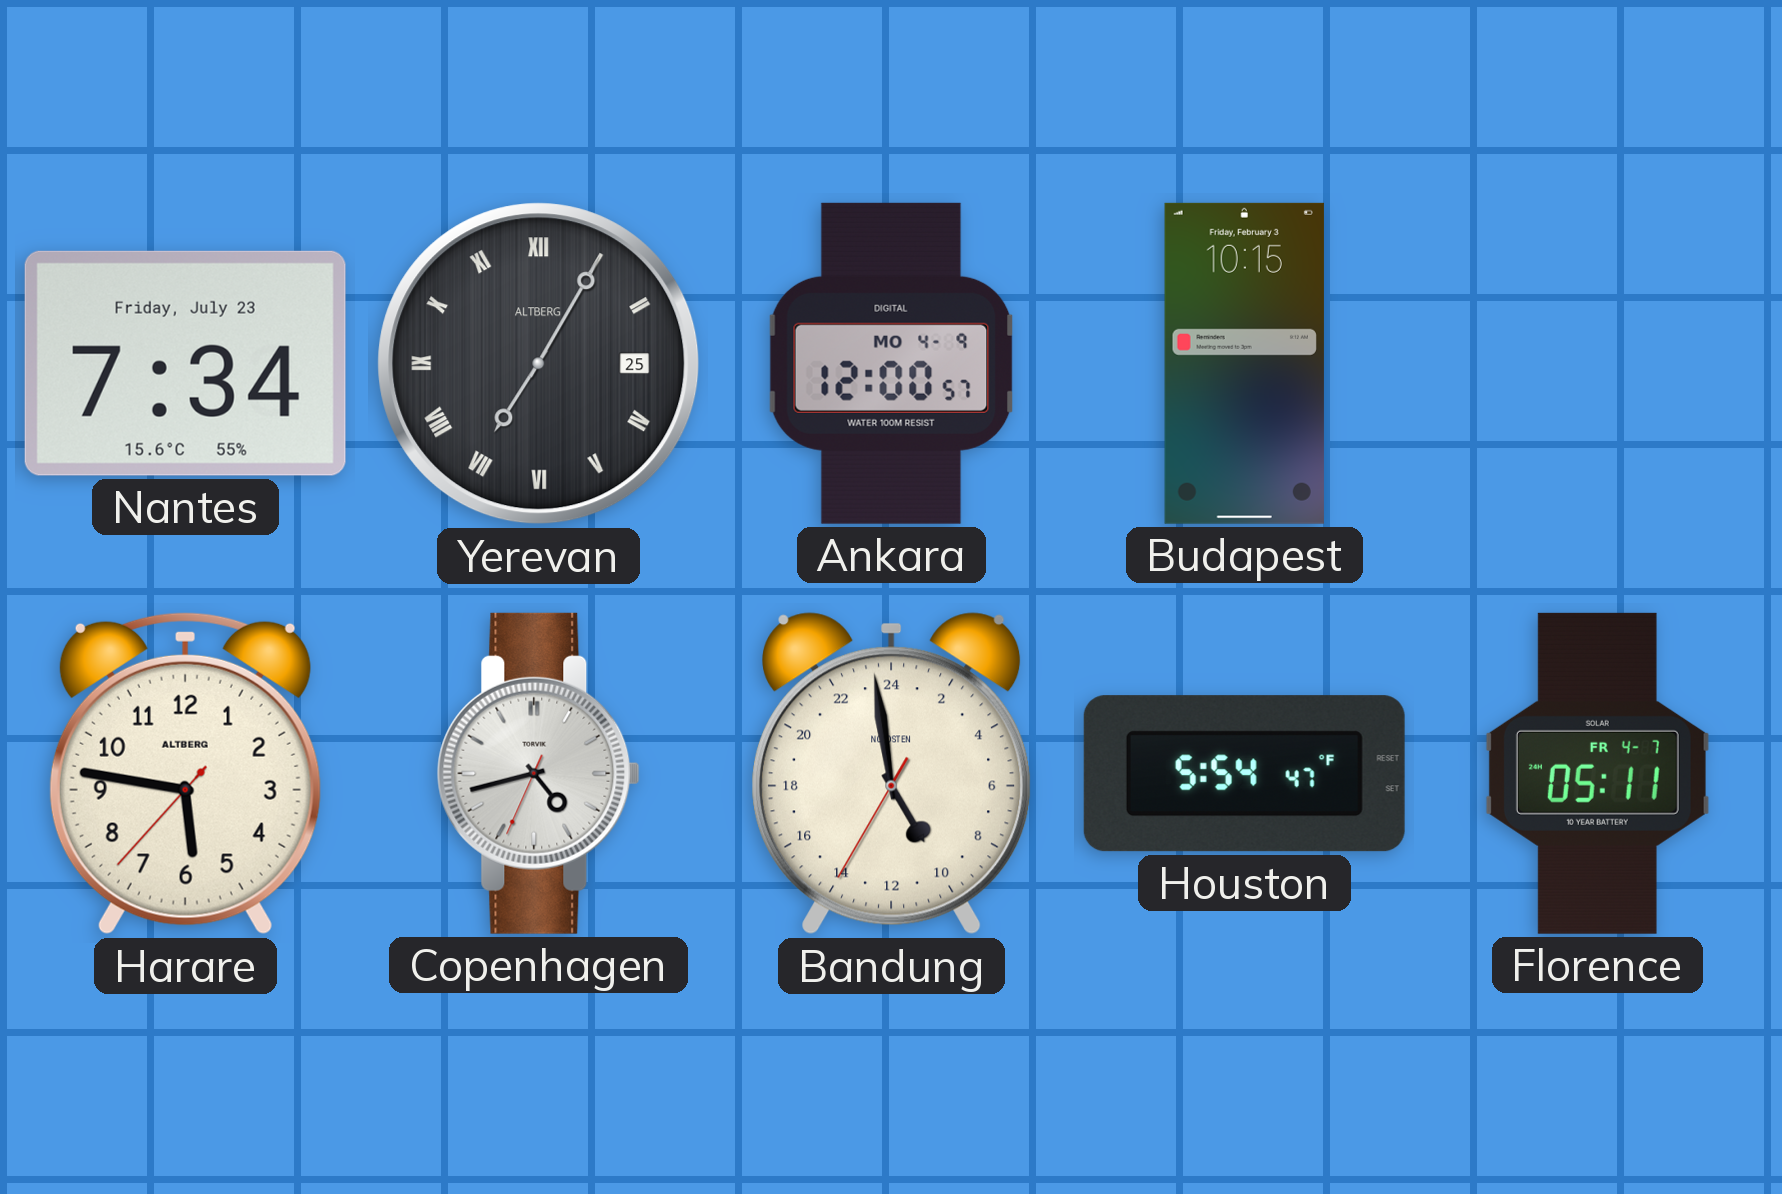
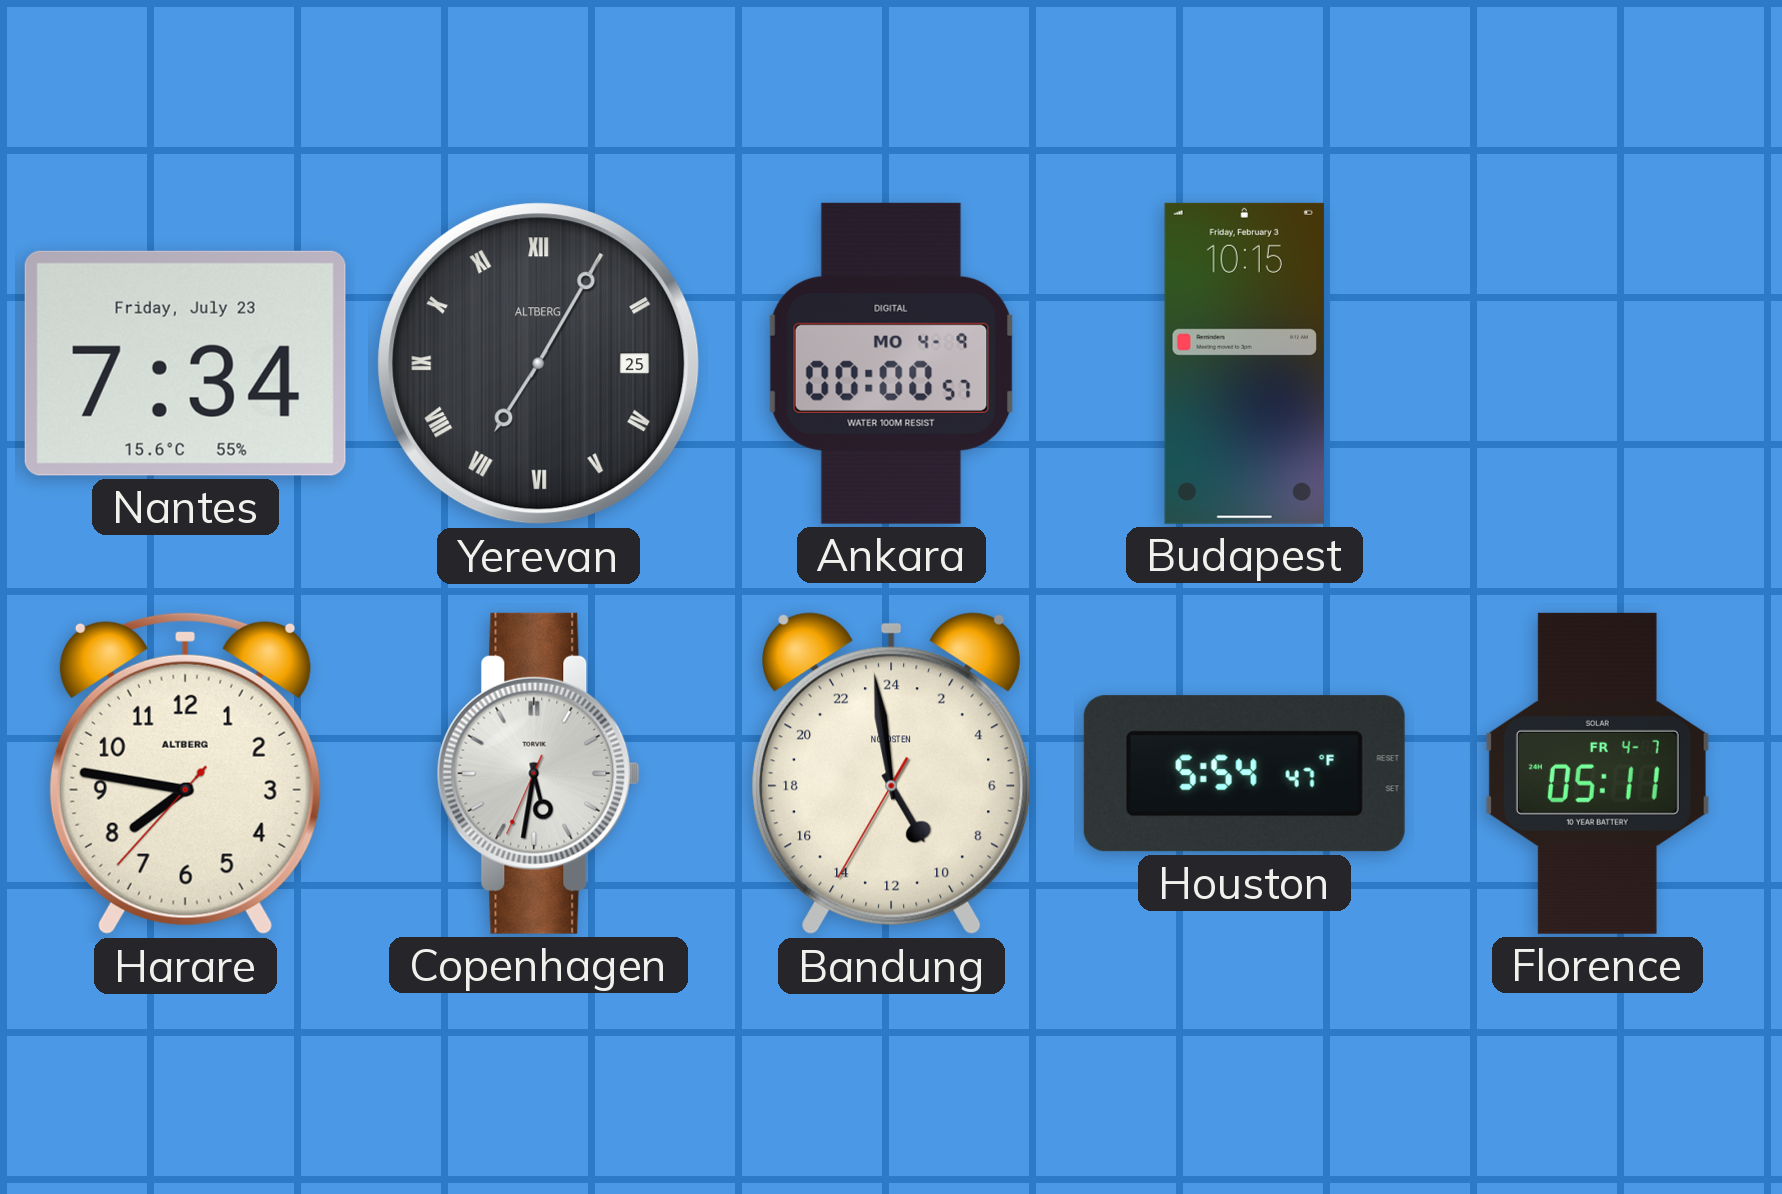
Ankara: 12:00 -> 00:00
Harare: 5:46 -> 7:46
Copenhagen: 4:42 -> 5:31
